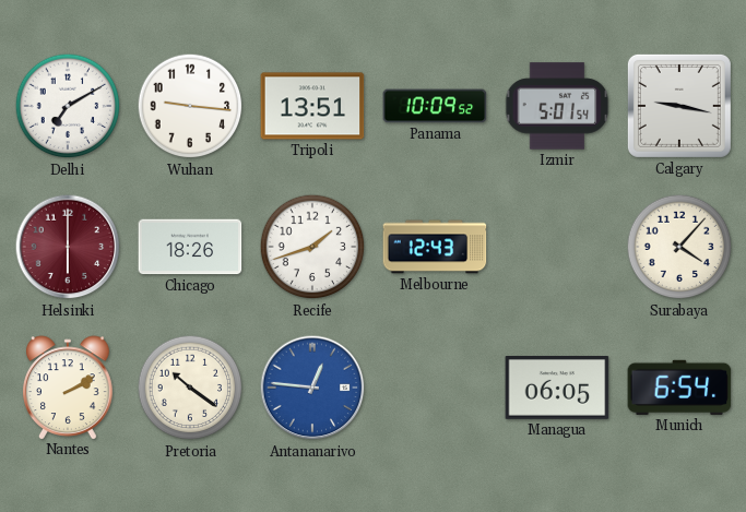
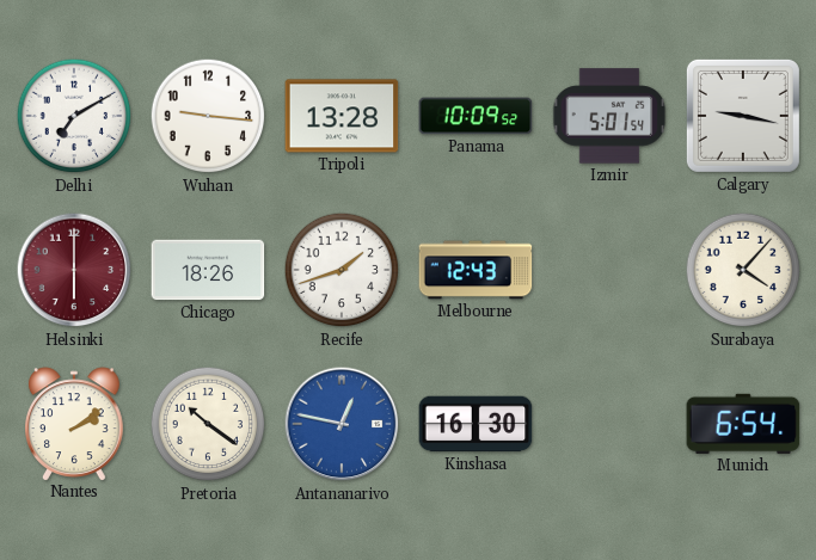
Tripoli: 13:51 -> 13:28
Nantes: 2:10 -> 2:09
Antananarivo: 12:46 -> 12:47
Kinshasa: none -> 16:30
Managua: 06:05 -> none
